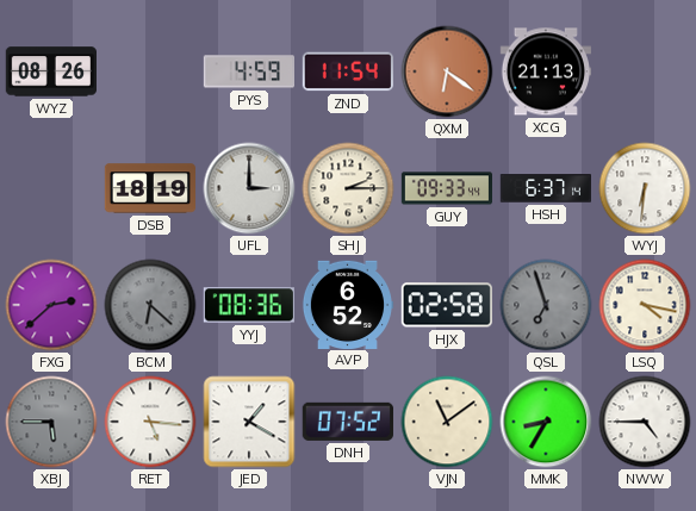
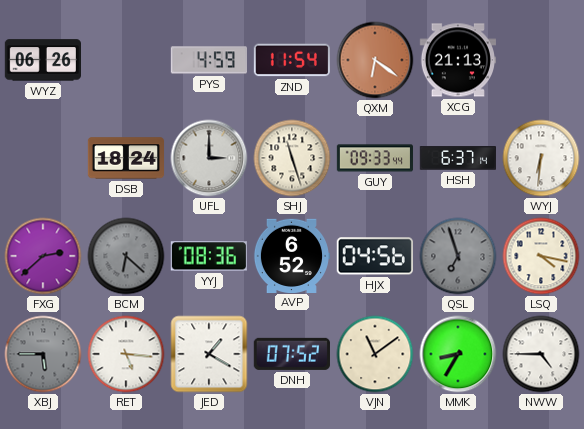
WYZ: 08:26 -> 06:26
DSB: 18:19 -> 18:24
SHJ: 2:15 -> 11:27
HJX: 02:58 -> 04:56
